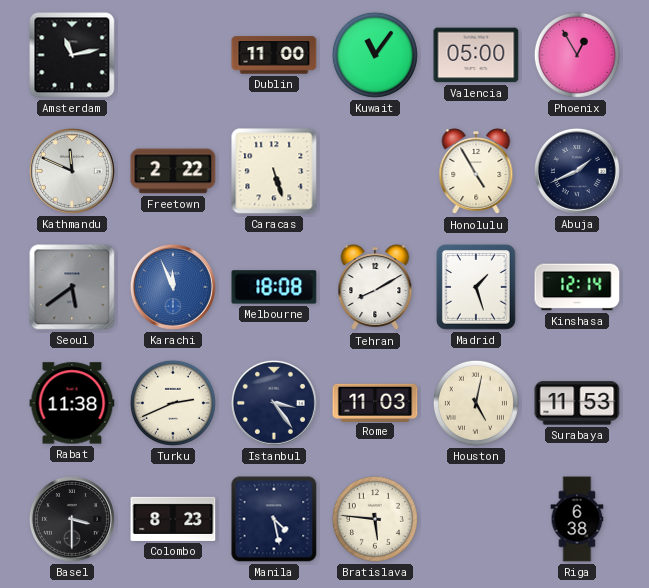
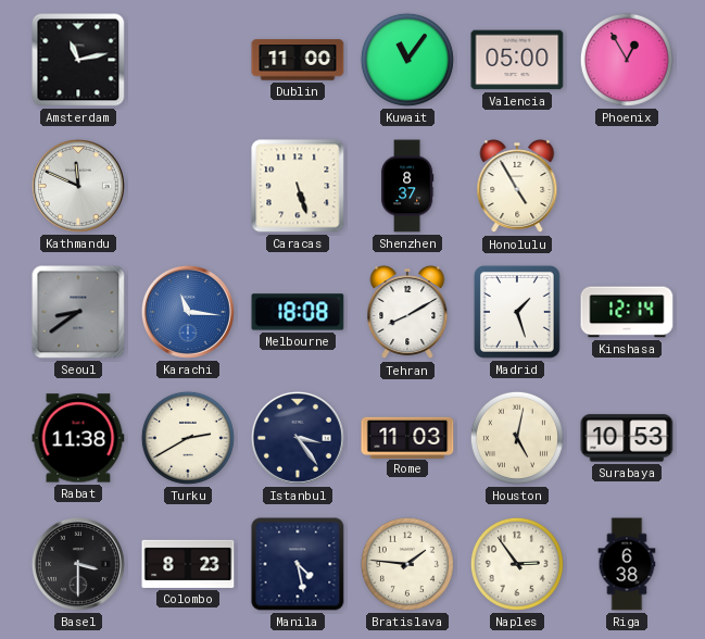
Freetown: 2:22 -> none
Shenzhen: none -> 8:37
Abuja: 1:41 -> none
Seoul: 5:39 -> 8:39
Karachi: 11:56 -> 11:16
Turku: 2:41 -> 2:40
Surabaya: 11:53 -> 10:53
Bratislava: 5:46 -> 1:46
Naples: none -> 2:54
